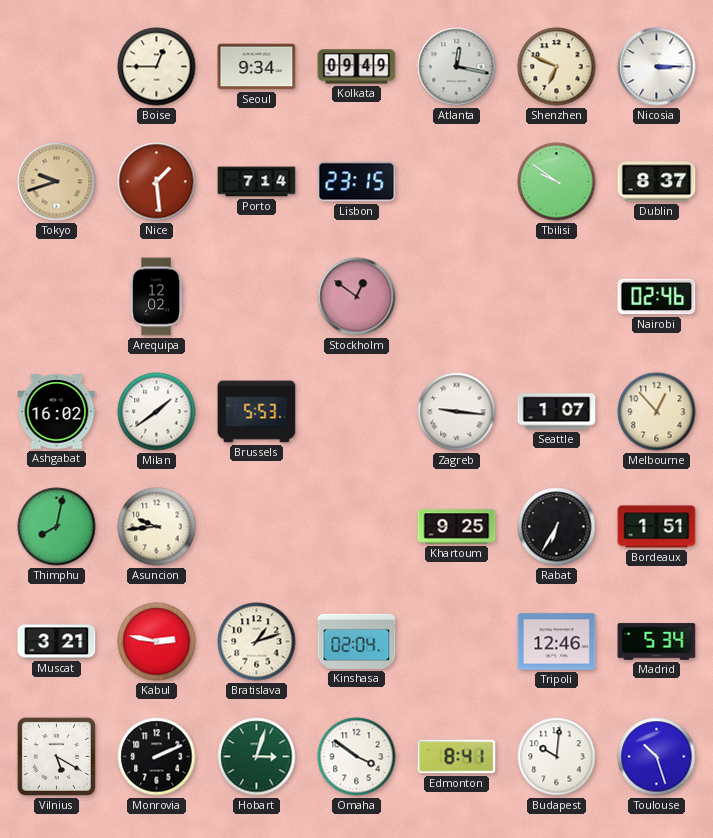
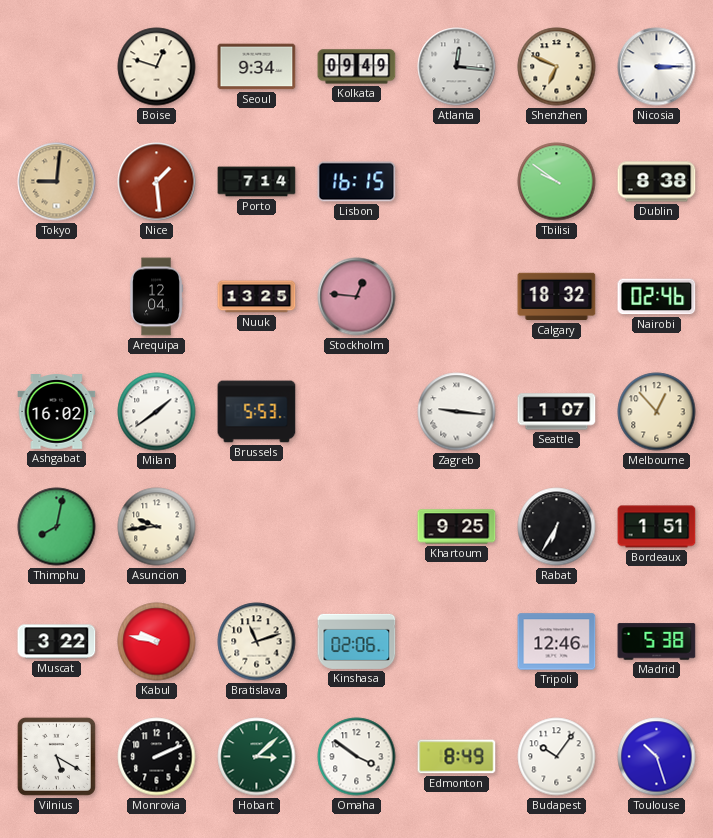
Boise: 12:45 -> 12:48
Atlanta: 12:17 -> 12:16
Tokyo: 9:42 -> 9:01
Lisbon: 23:15 -> 16:15
Dublin: 8:37 -> 8:38
Arequipa: 12:02 -> 12:04
Nuuk: none -> 13:25
Stockholm: 12:51 -> 12:46
Calgary: none -> 18:32
Muscat: 3:21 -> 3:22
Kabul: 2:47 -> 9:47
Bratislava: 1:12 -> 11:12
Kinshasa: 02:04 -> 02:06
Madrid: 5:34 -> 5:38
Hobart: 3:03 -> 3:08
Edmonton: 8:41 -> 8:49
Budapest: 10:01 -> 10:06
